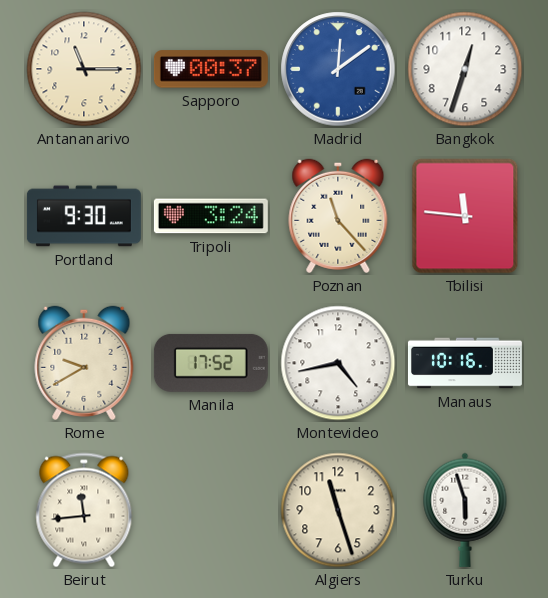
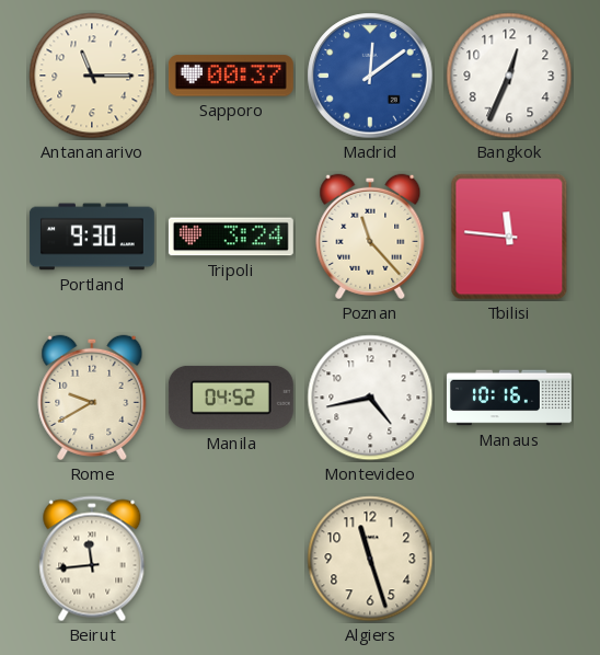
Bangkok: 12:33 -> 12:34
Manila: 17:52 -> 04:52
Turku: 5:57 -> none
